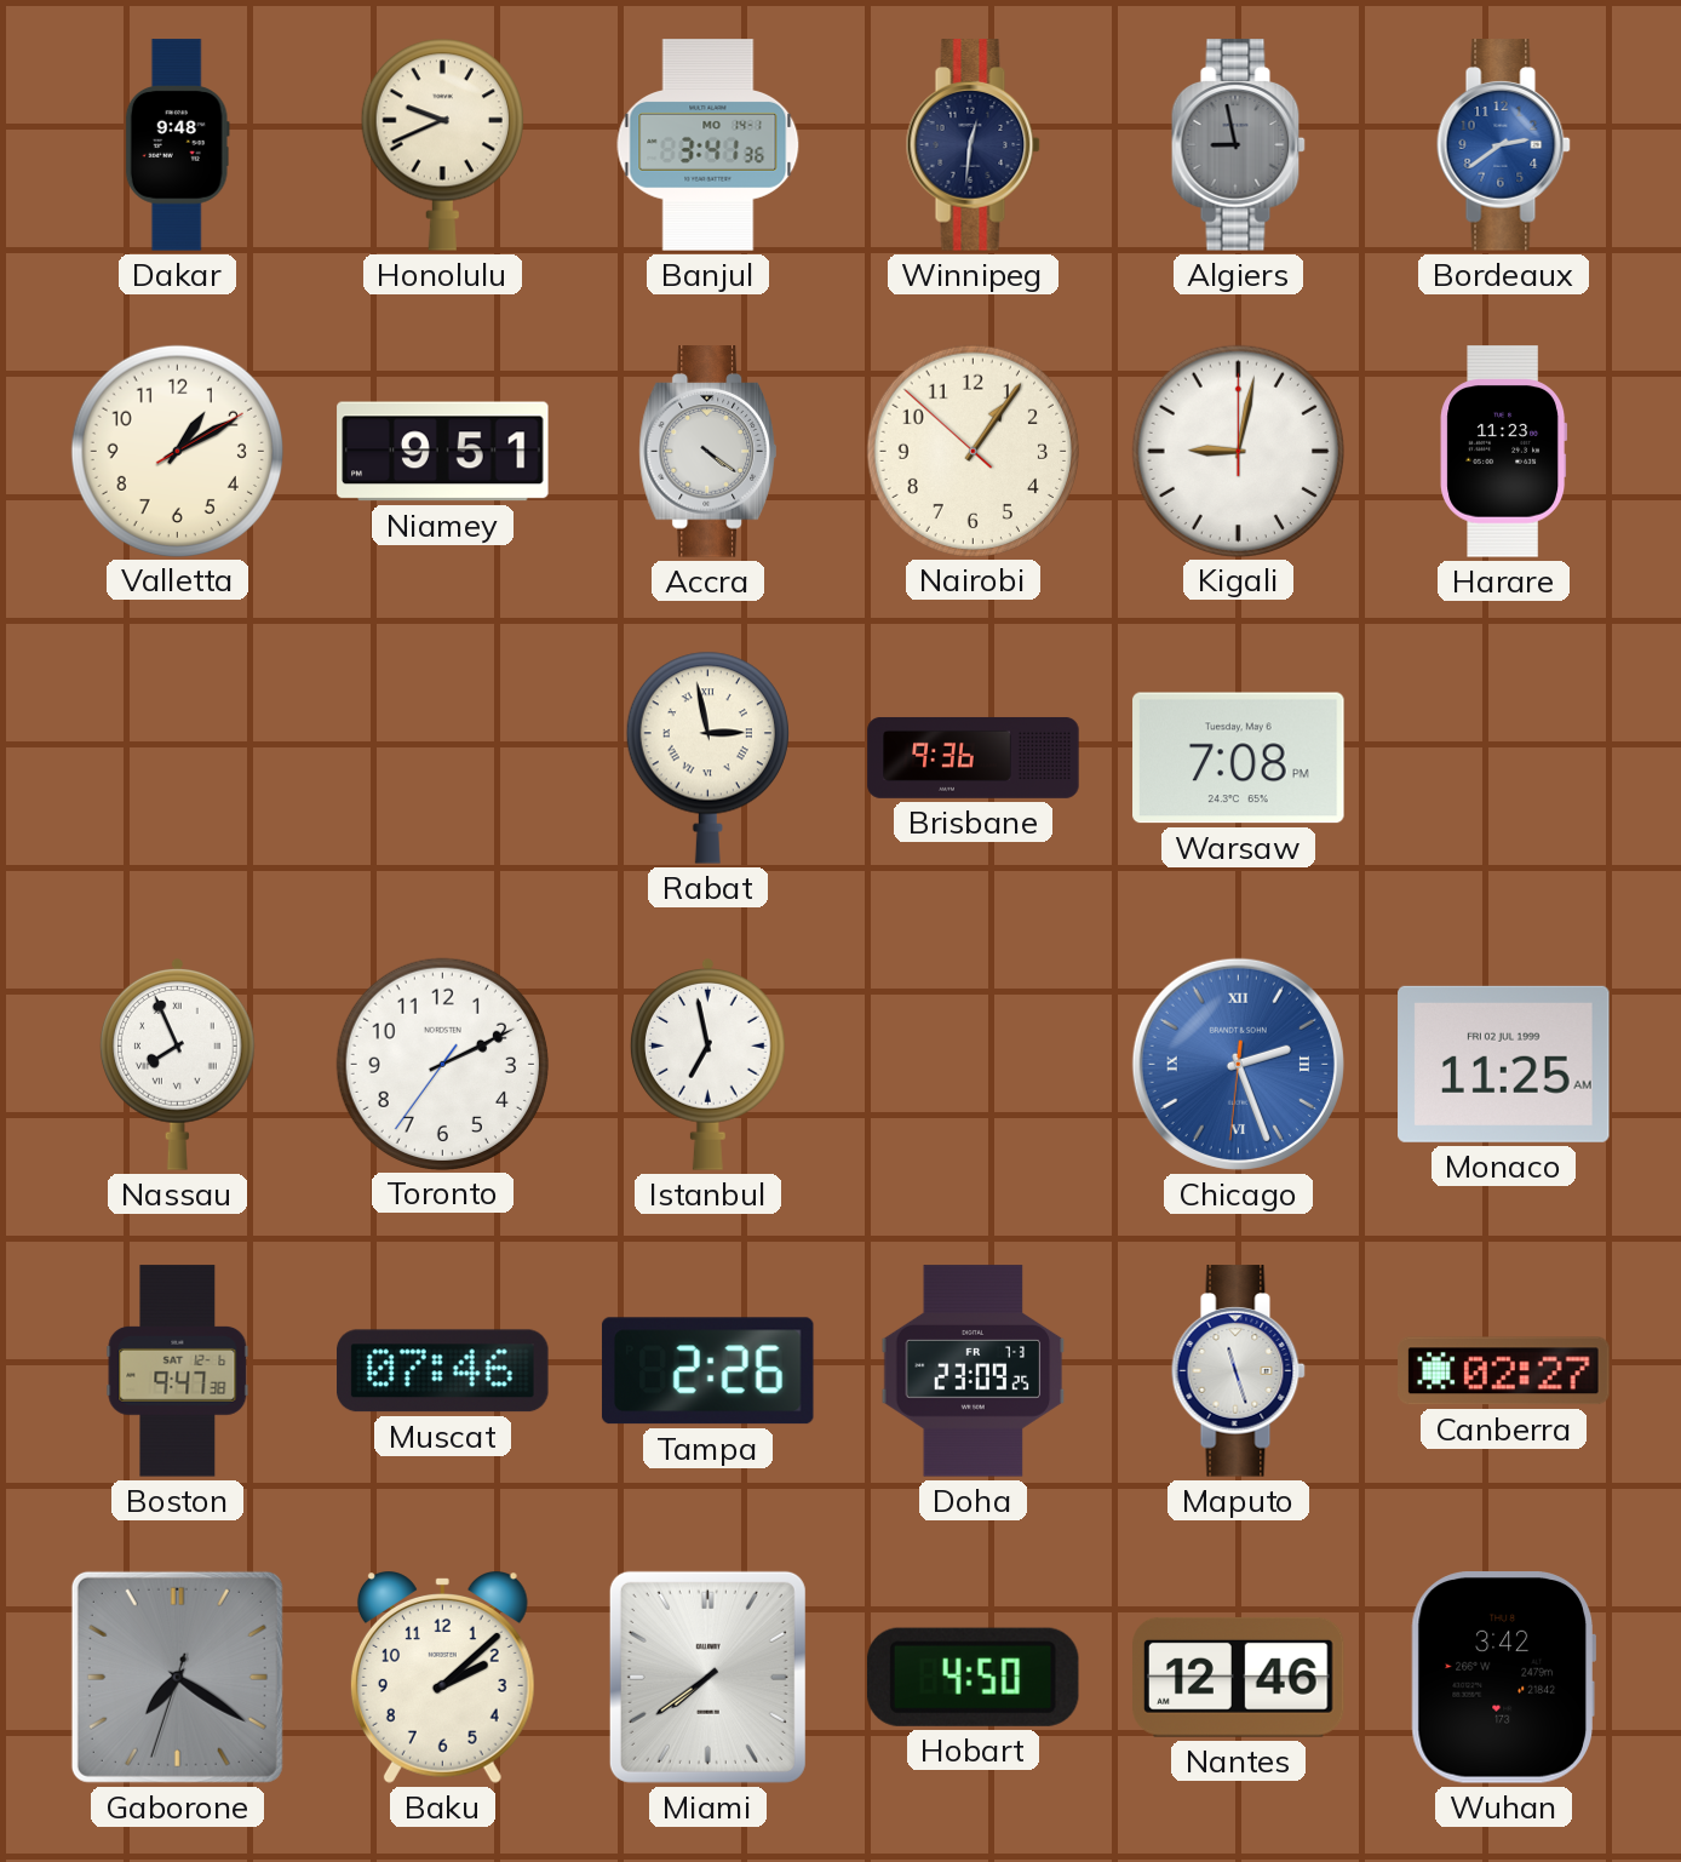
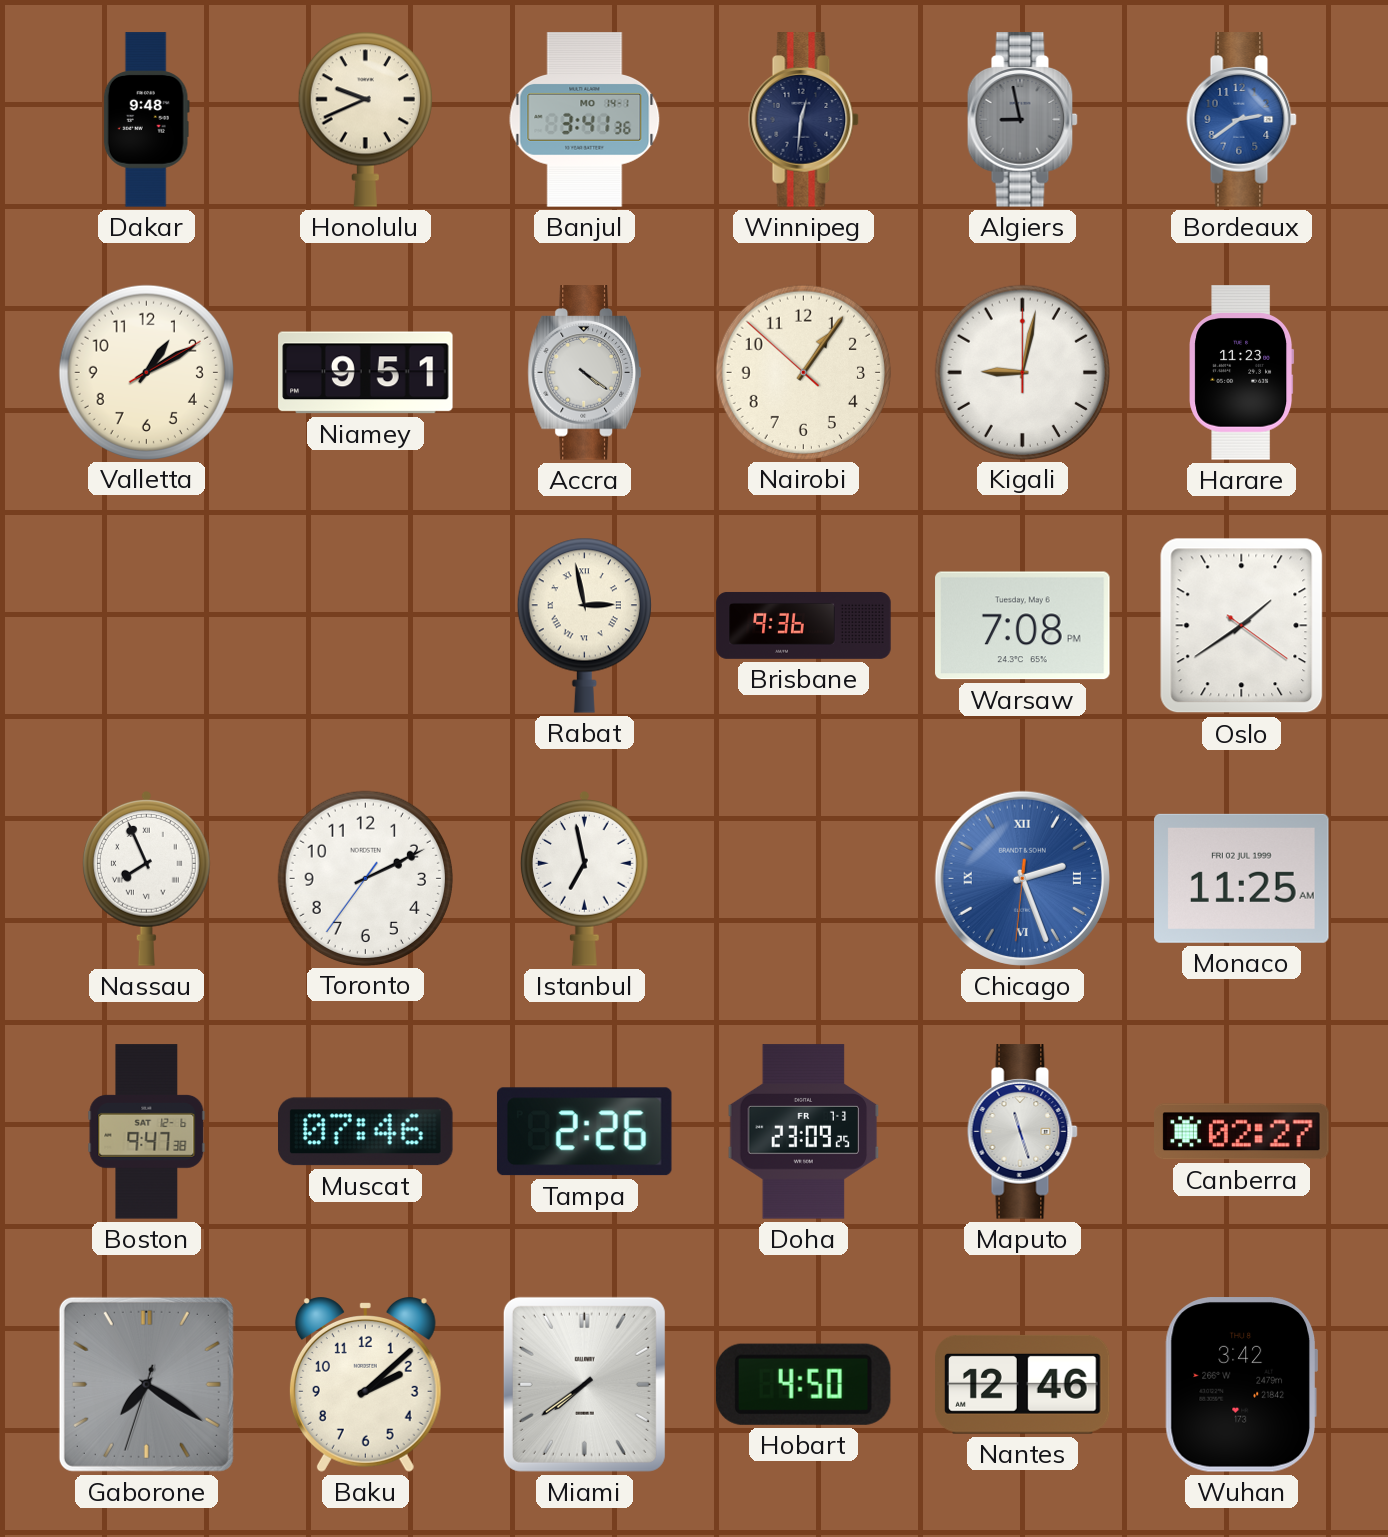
Oslo: none -> 1:39
